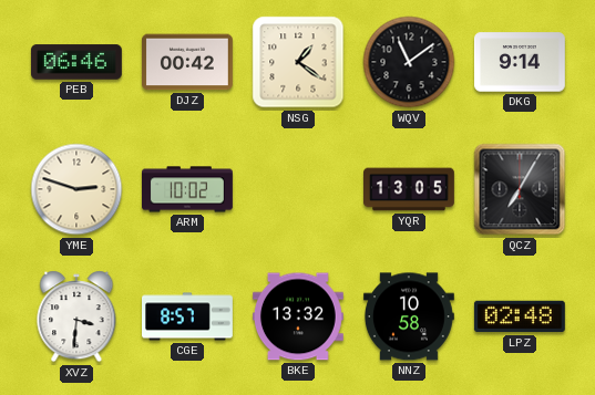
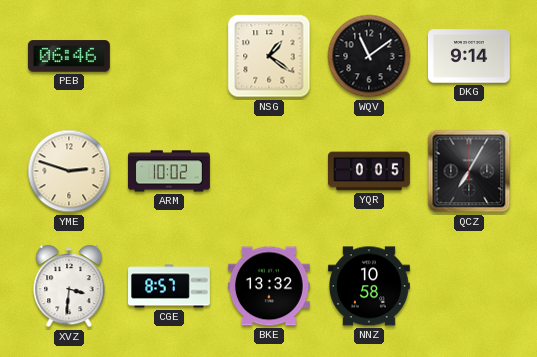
DJZ: 00:42 -> none
YQR: 13:05 -> 0:05
LPZ: 02:48 -> none
